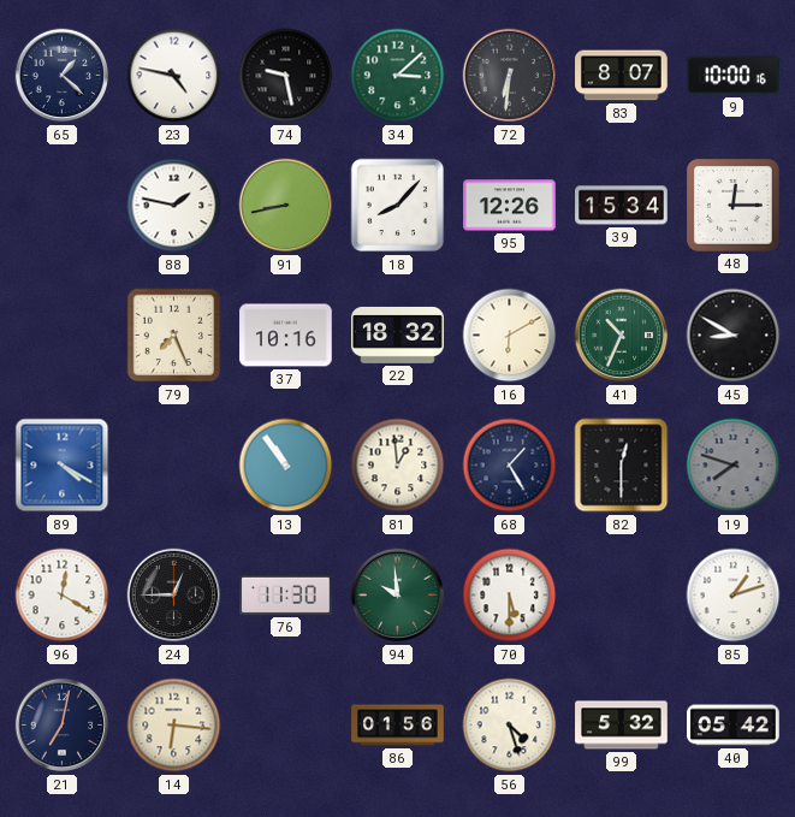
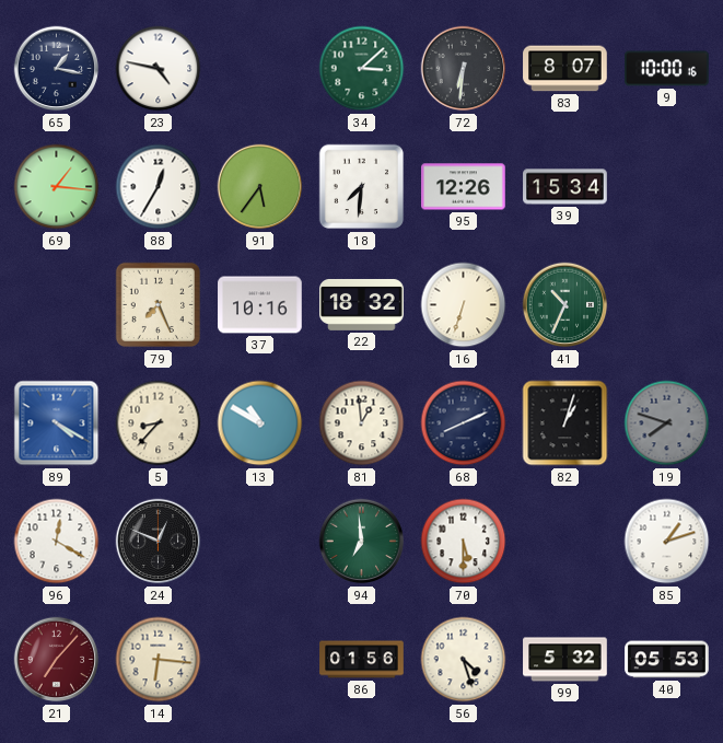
65: 1:22 -> 1:17
74: 9:28 -> none
69: none -> 1:16
88: 1:47 -> 12:35
91: 8:43 -> 5:36
18: 8:07 -> 7:31
48: 12:15 -> none
16: 6:10 -> 6:33
45: 8:50 -> none
5: none -> 8:37
13: 10:54 -> 10:50
68: 1:25 -> 8:11
82: 12:30 -> 1:03
24: 12:45 -> 12:49
76: 11:30 -> none
94: 9:59 -> 6:59
21: 7:02 -> 7:07
21 dial: navy -> burgundy
40: 05:42 -> 05:53
